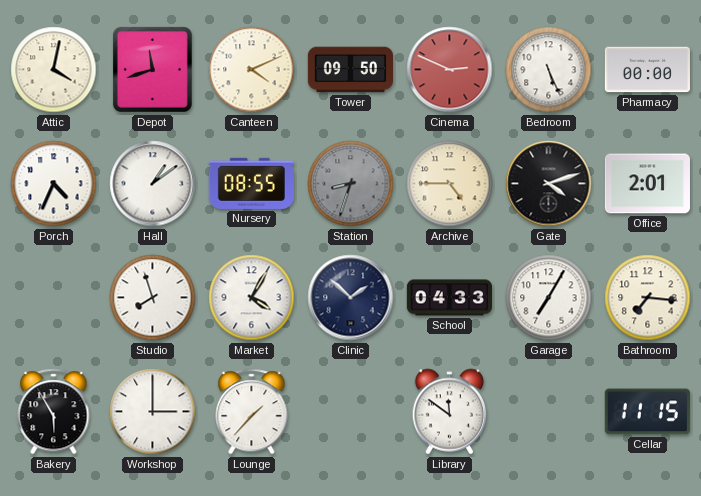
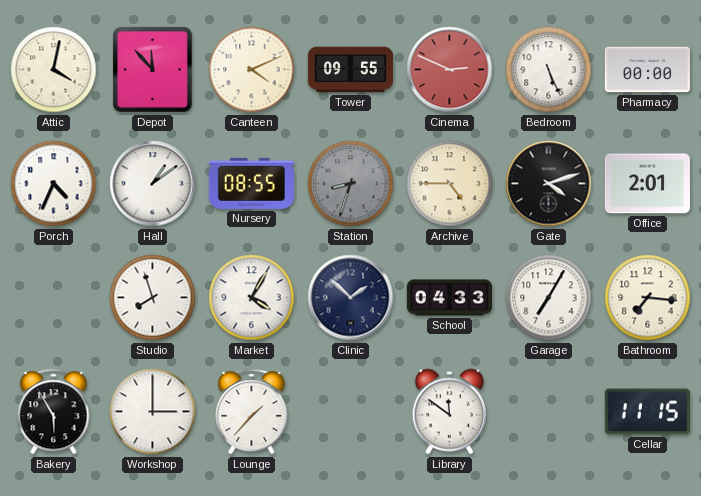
Depot: 11:42 -> 11:53
Tower: 09:50 -> 09:55
